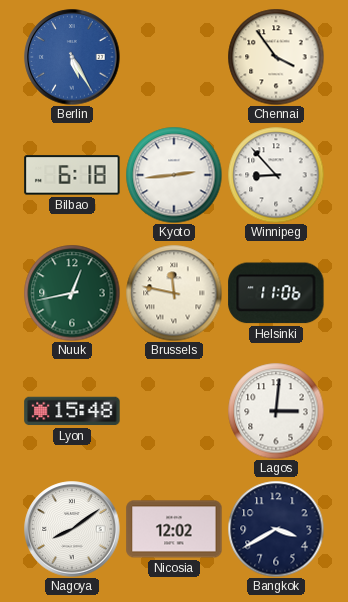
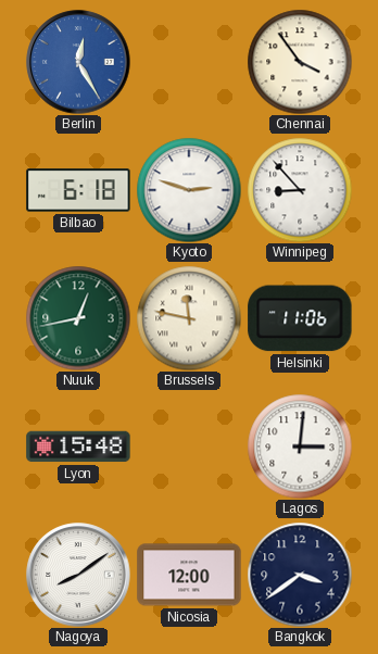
Berlin: 5:25 -> 12:25
Kyoto: 2:44 -> 2:48
Nicosia: 12:02 -> 12:00
Bangkok: 3:40 -> 3:39
